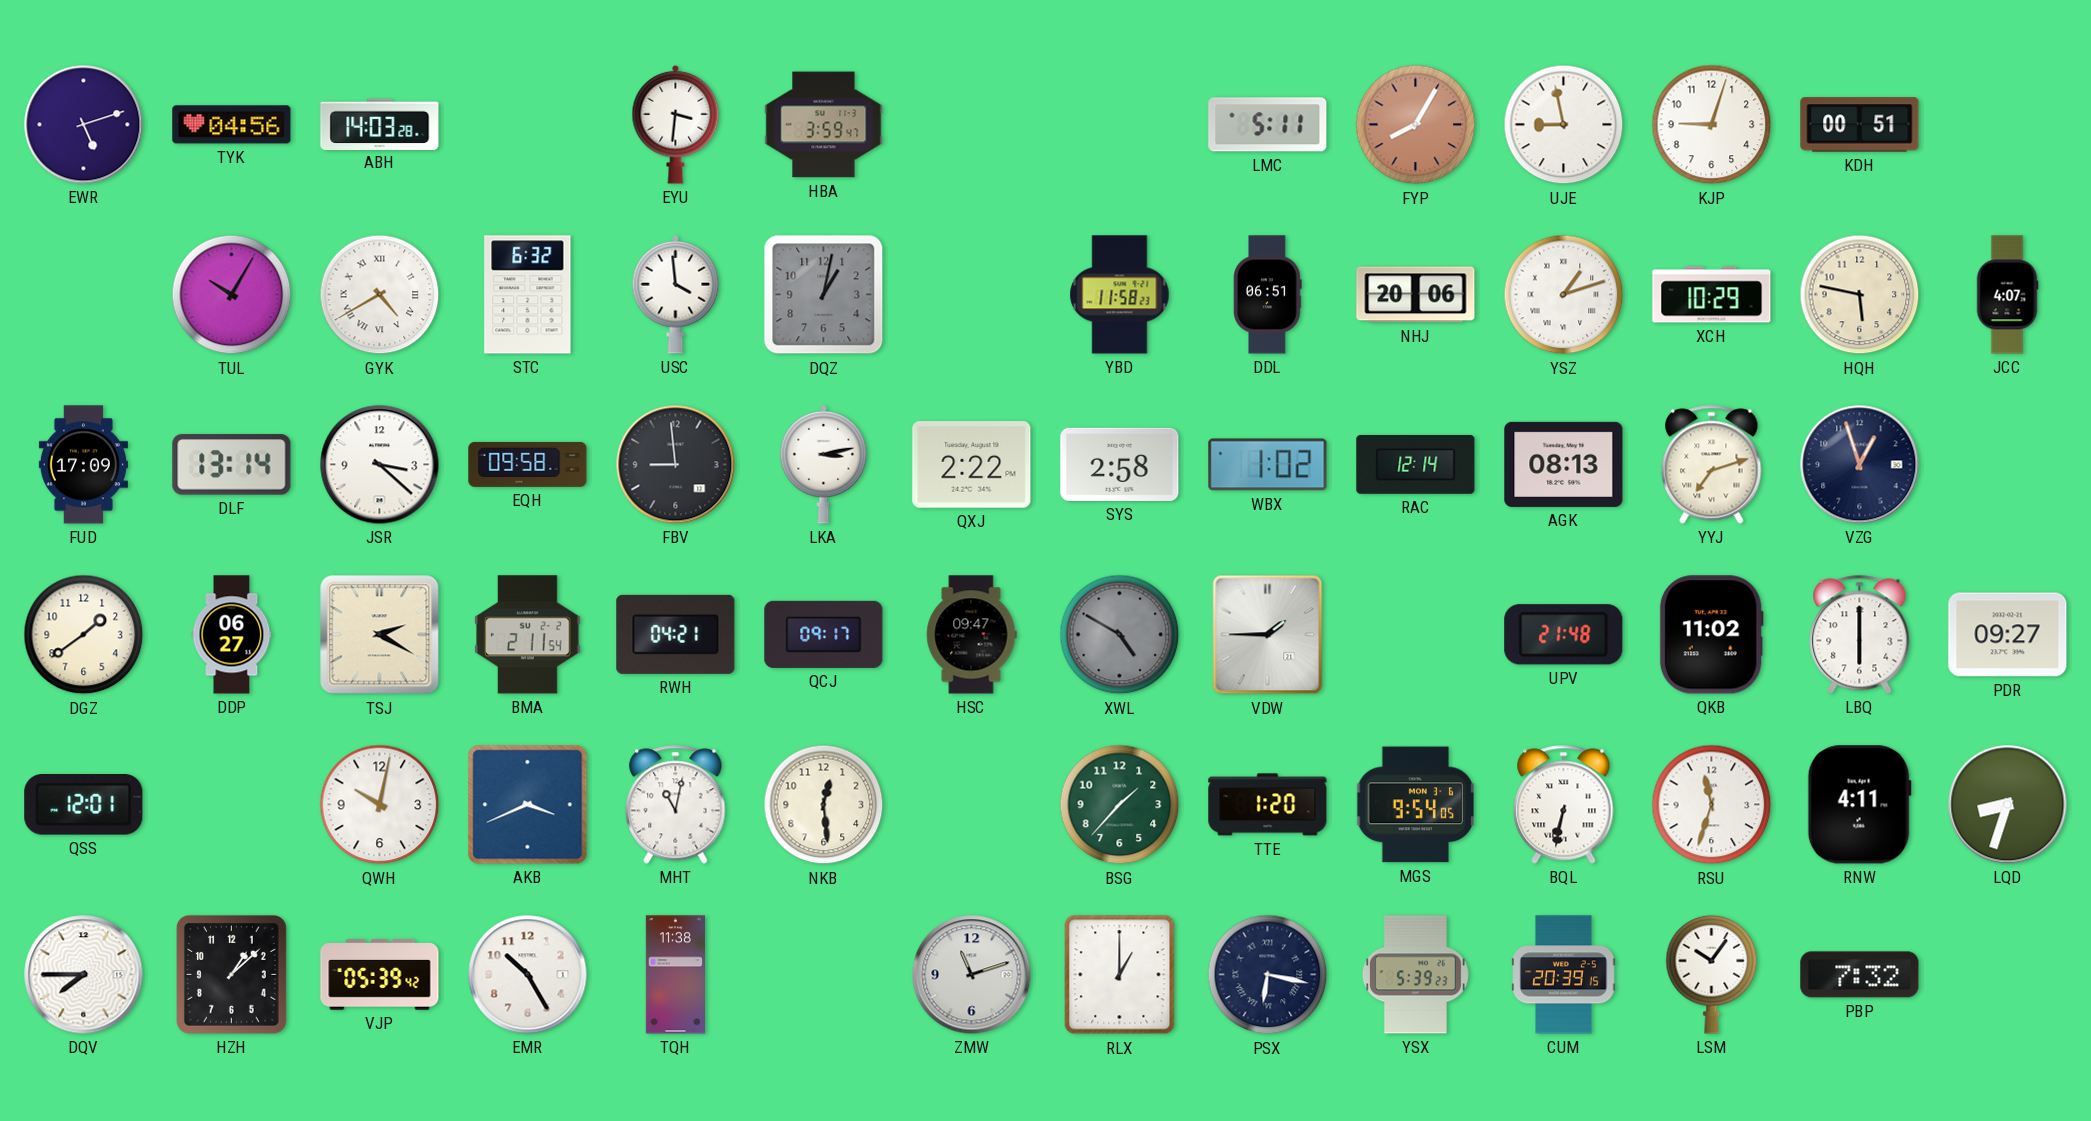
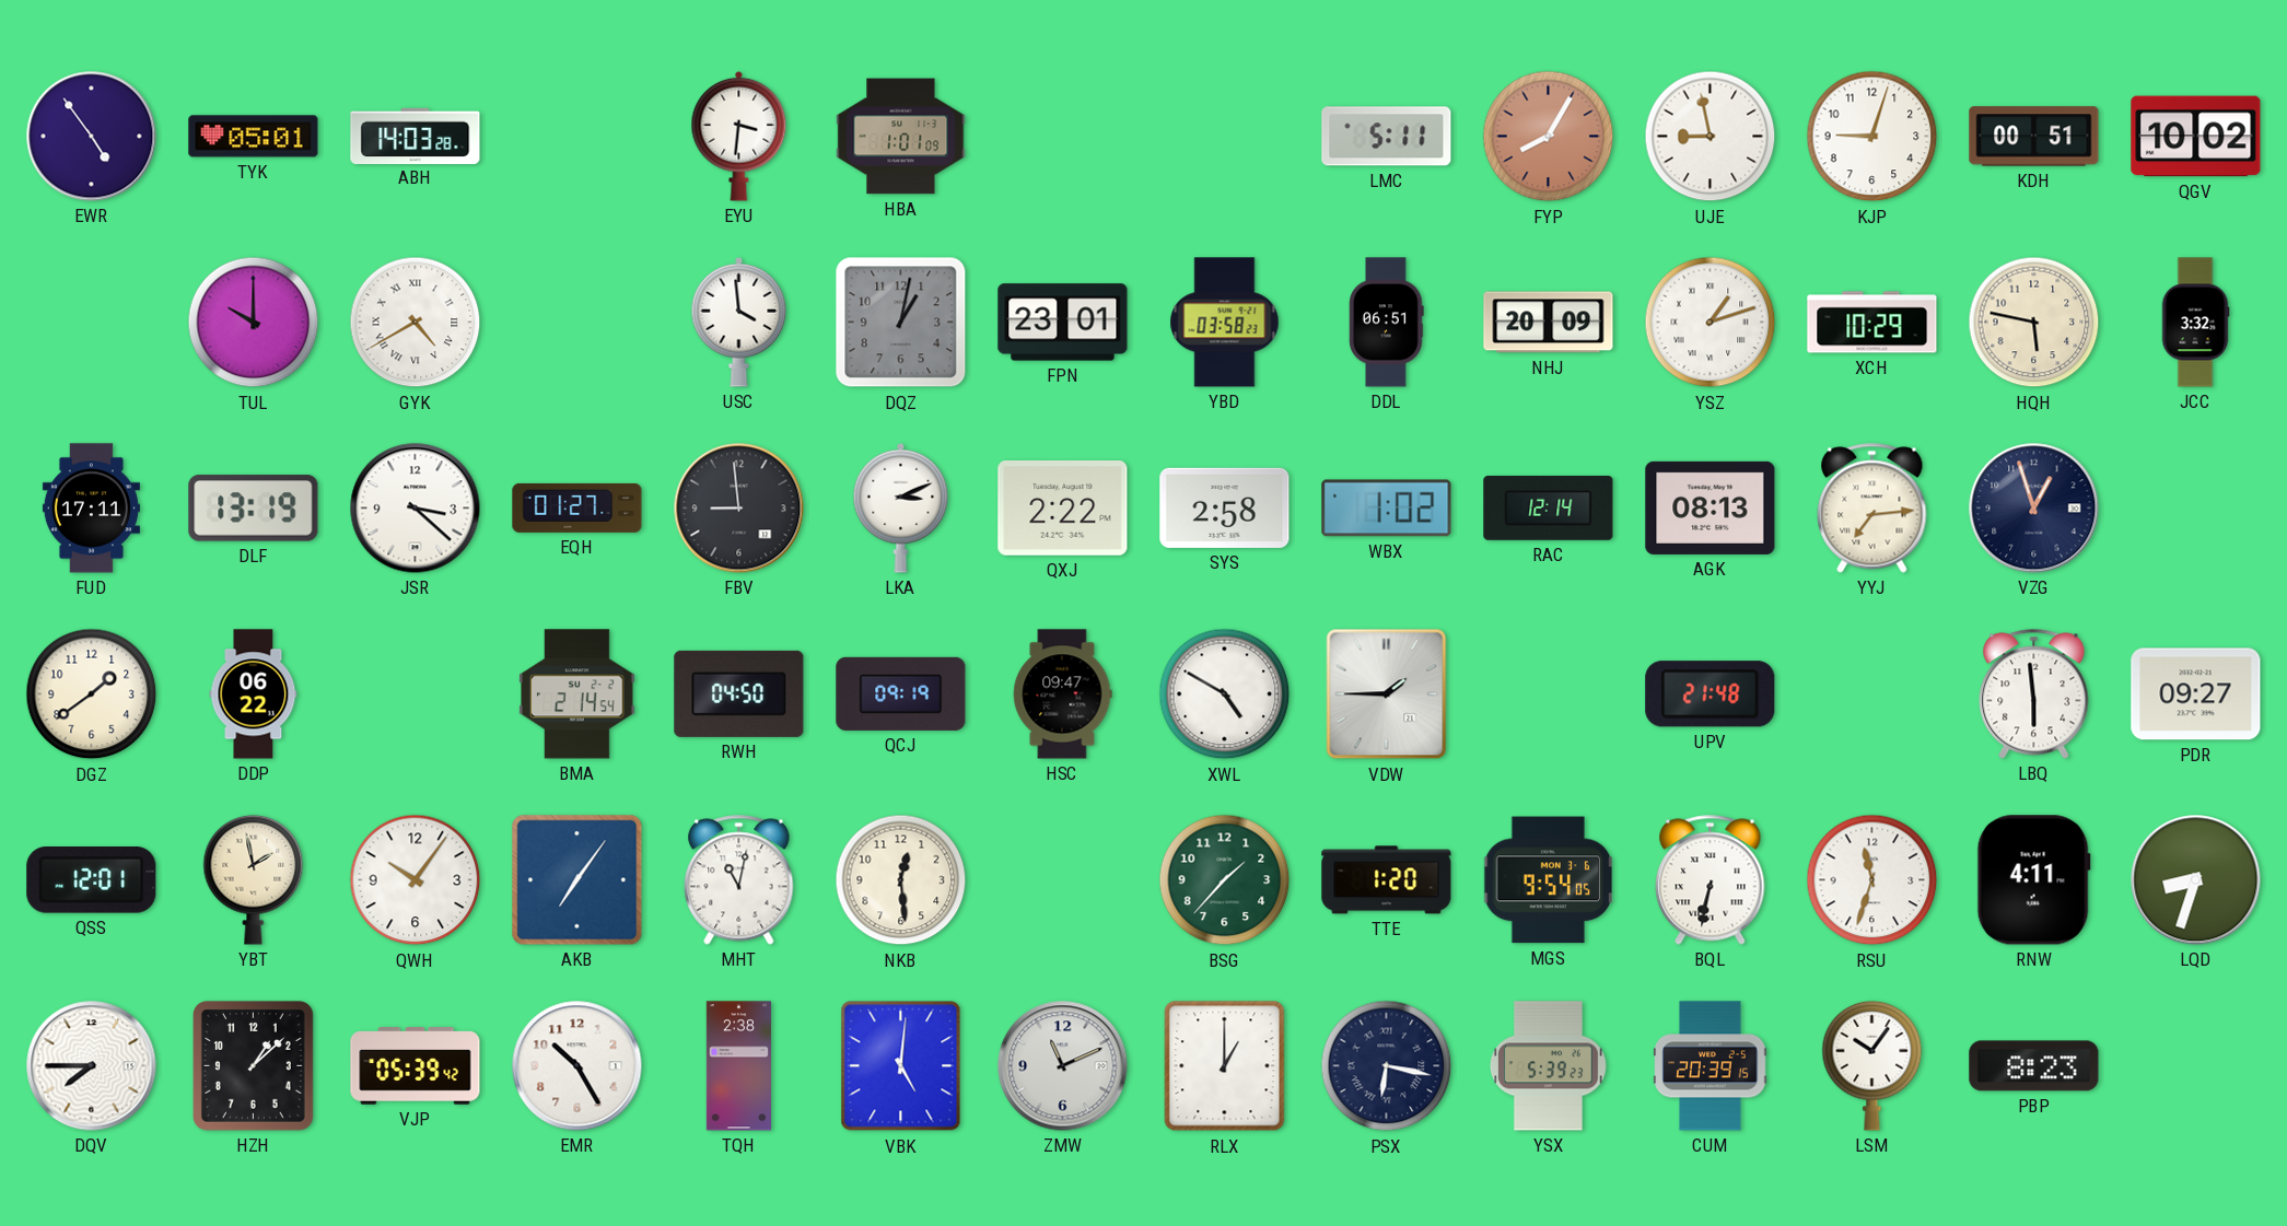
EWR: 5:12 -> 4:54
TYK: 04:56 -> 05:01
HBA: 3:59 -> 1:01
QGV: none -> 10:02
TUL: 10:05 -> 10:00
STC: 6:32 -> none
FPN: none -> 23:01
YBD: 11:58 -> 03:58
NHJ: 20:06 -> 20:09
JCC: 4:07 -> 3:32
FUD: 17:09 -> 17:11
DLF: 13:14 -> 13:19
EQH: 09:58 -> 01:27
LKA: 3:13 -> 3:11
YYJ: 7:12 -> 7:14
DDP: 06:27 -> 06:22
TSJ: 2:20 -> none
BMA: 2:11 -> 2:14
RWH: 04:21 -> 04:50
QCJ: 09:17 -> 09:19
XWL dial: grey -> white
QKB: 11:02 -> none
LBQ: 6:00 -> 5:59
YBT: none -> 1:58
QWH: 10:02 -> 10:06
AKB: 3:41 -> 7:06
TQH: 11:38 -> 2:38
VBK: none -> 5:01
ZMW: 11:12 -> 11:11
PBP: 7:32 -> 8:23
